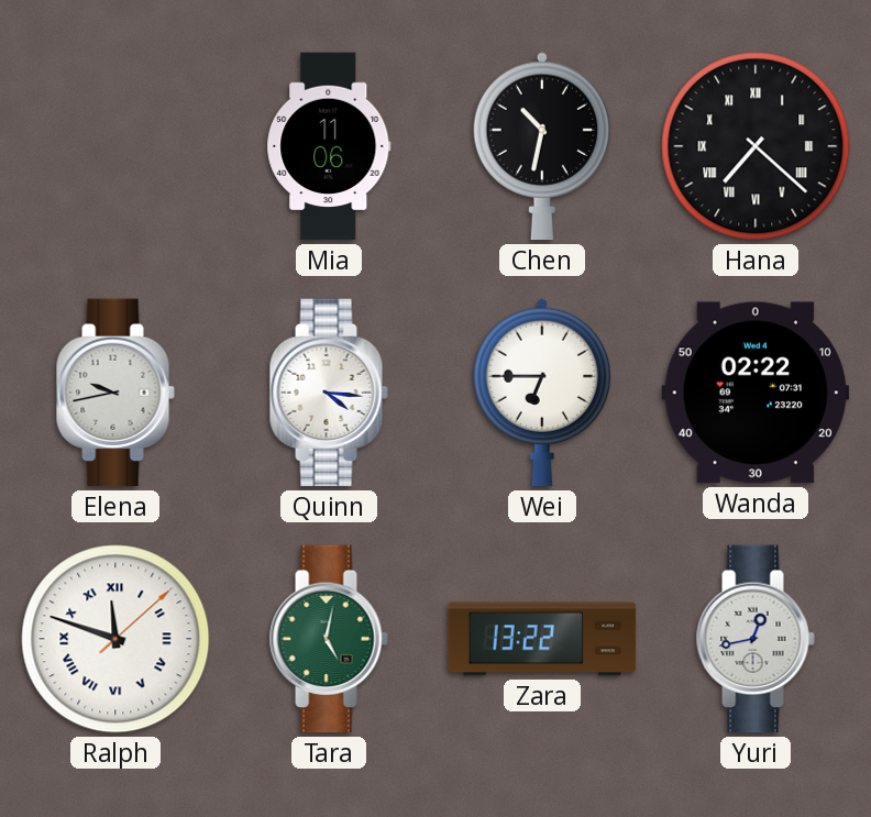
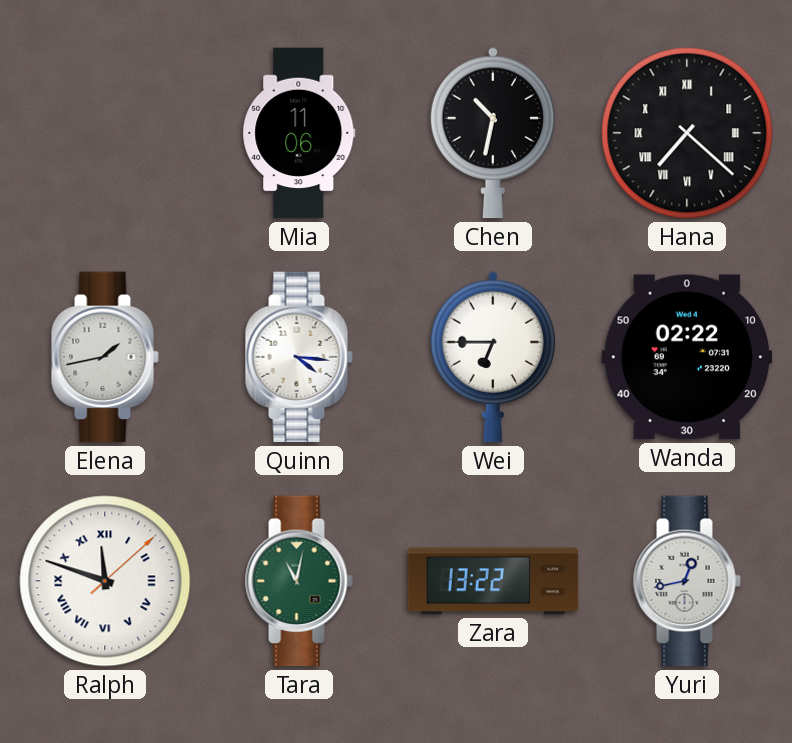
Elena: 9:43 -> 1:43
Tara: 5:02 -> 11:02
